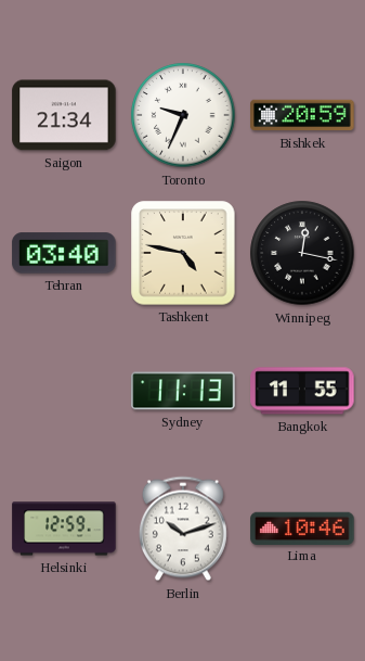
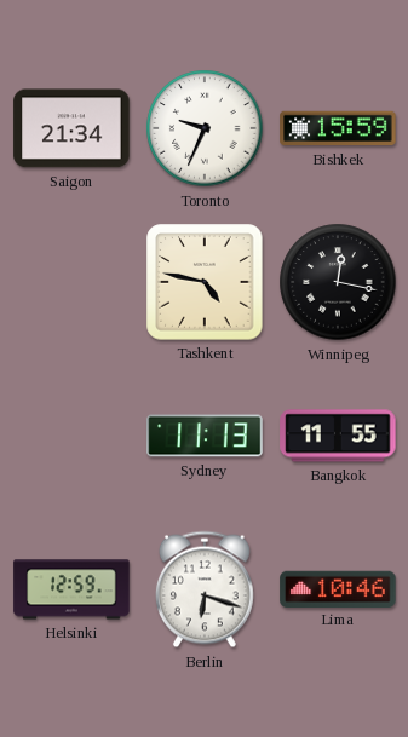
Bishkek: 20:59 -> 15:59
Tehran: 03:40 -> none
Berlin: 10:12 -> 6:18
